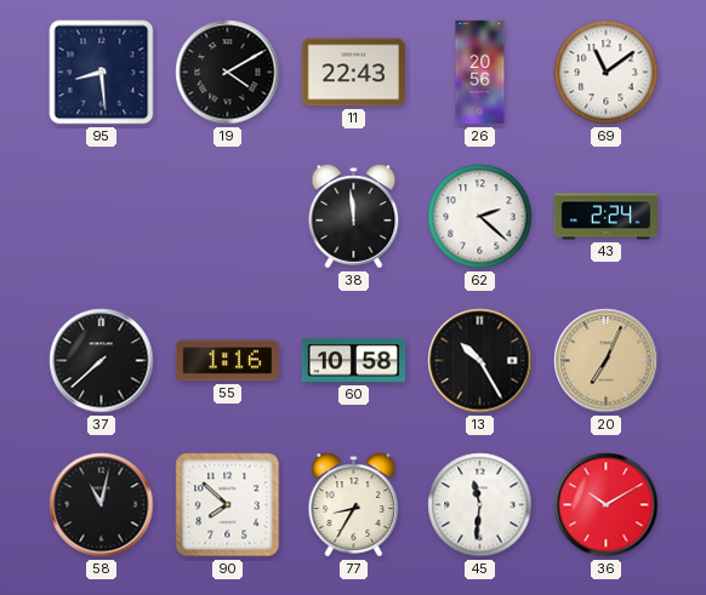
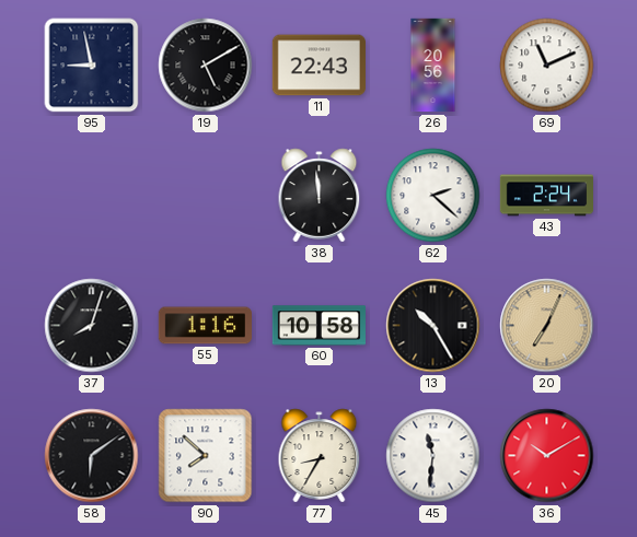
95: 8:29 -> 8:58
19: 4:10 -> 5:10
69: 11:09 -> 11:11
37: 7:38 -> 8:03
58: 11:02 -> 6:09
